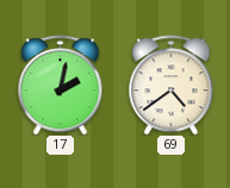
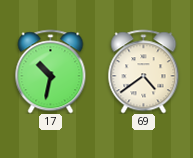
17: 2:02 -> 10:32
